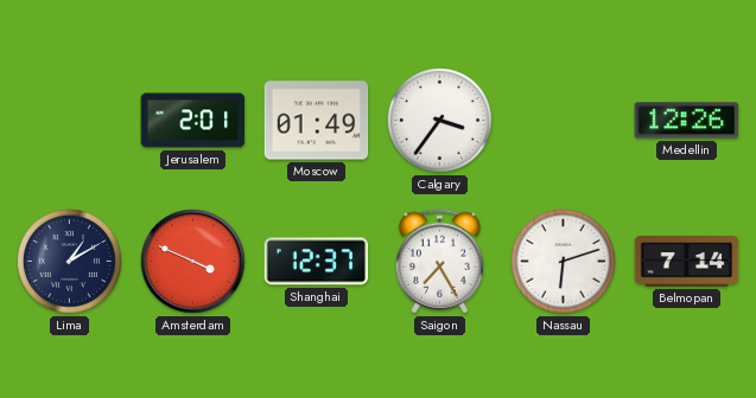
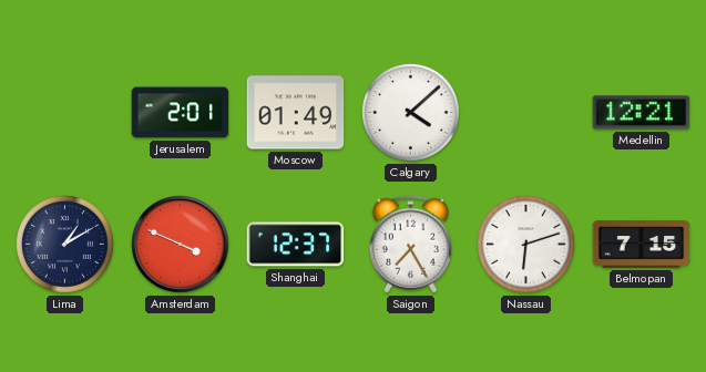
Calgary: 3:36 -> 4:08
Medellin: 12:26 -> 12:21
Belmopan: 7:14 -> 7:15
